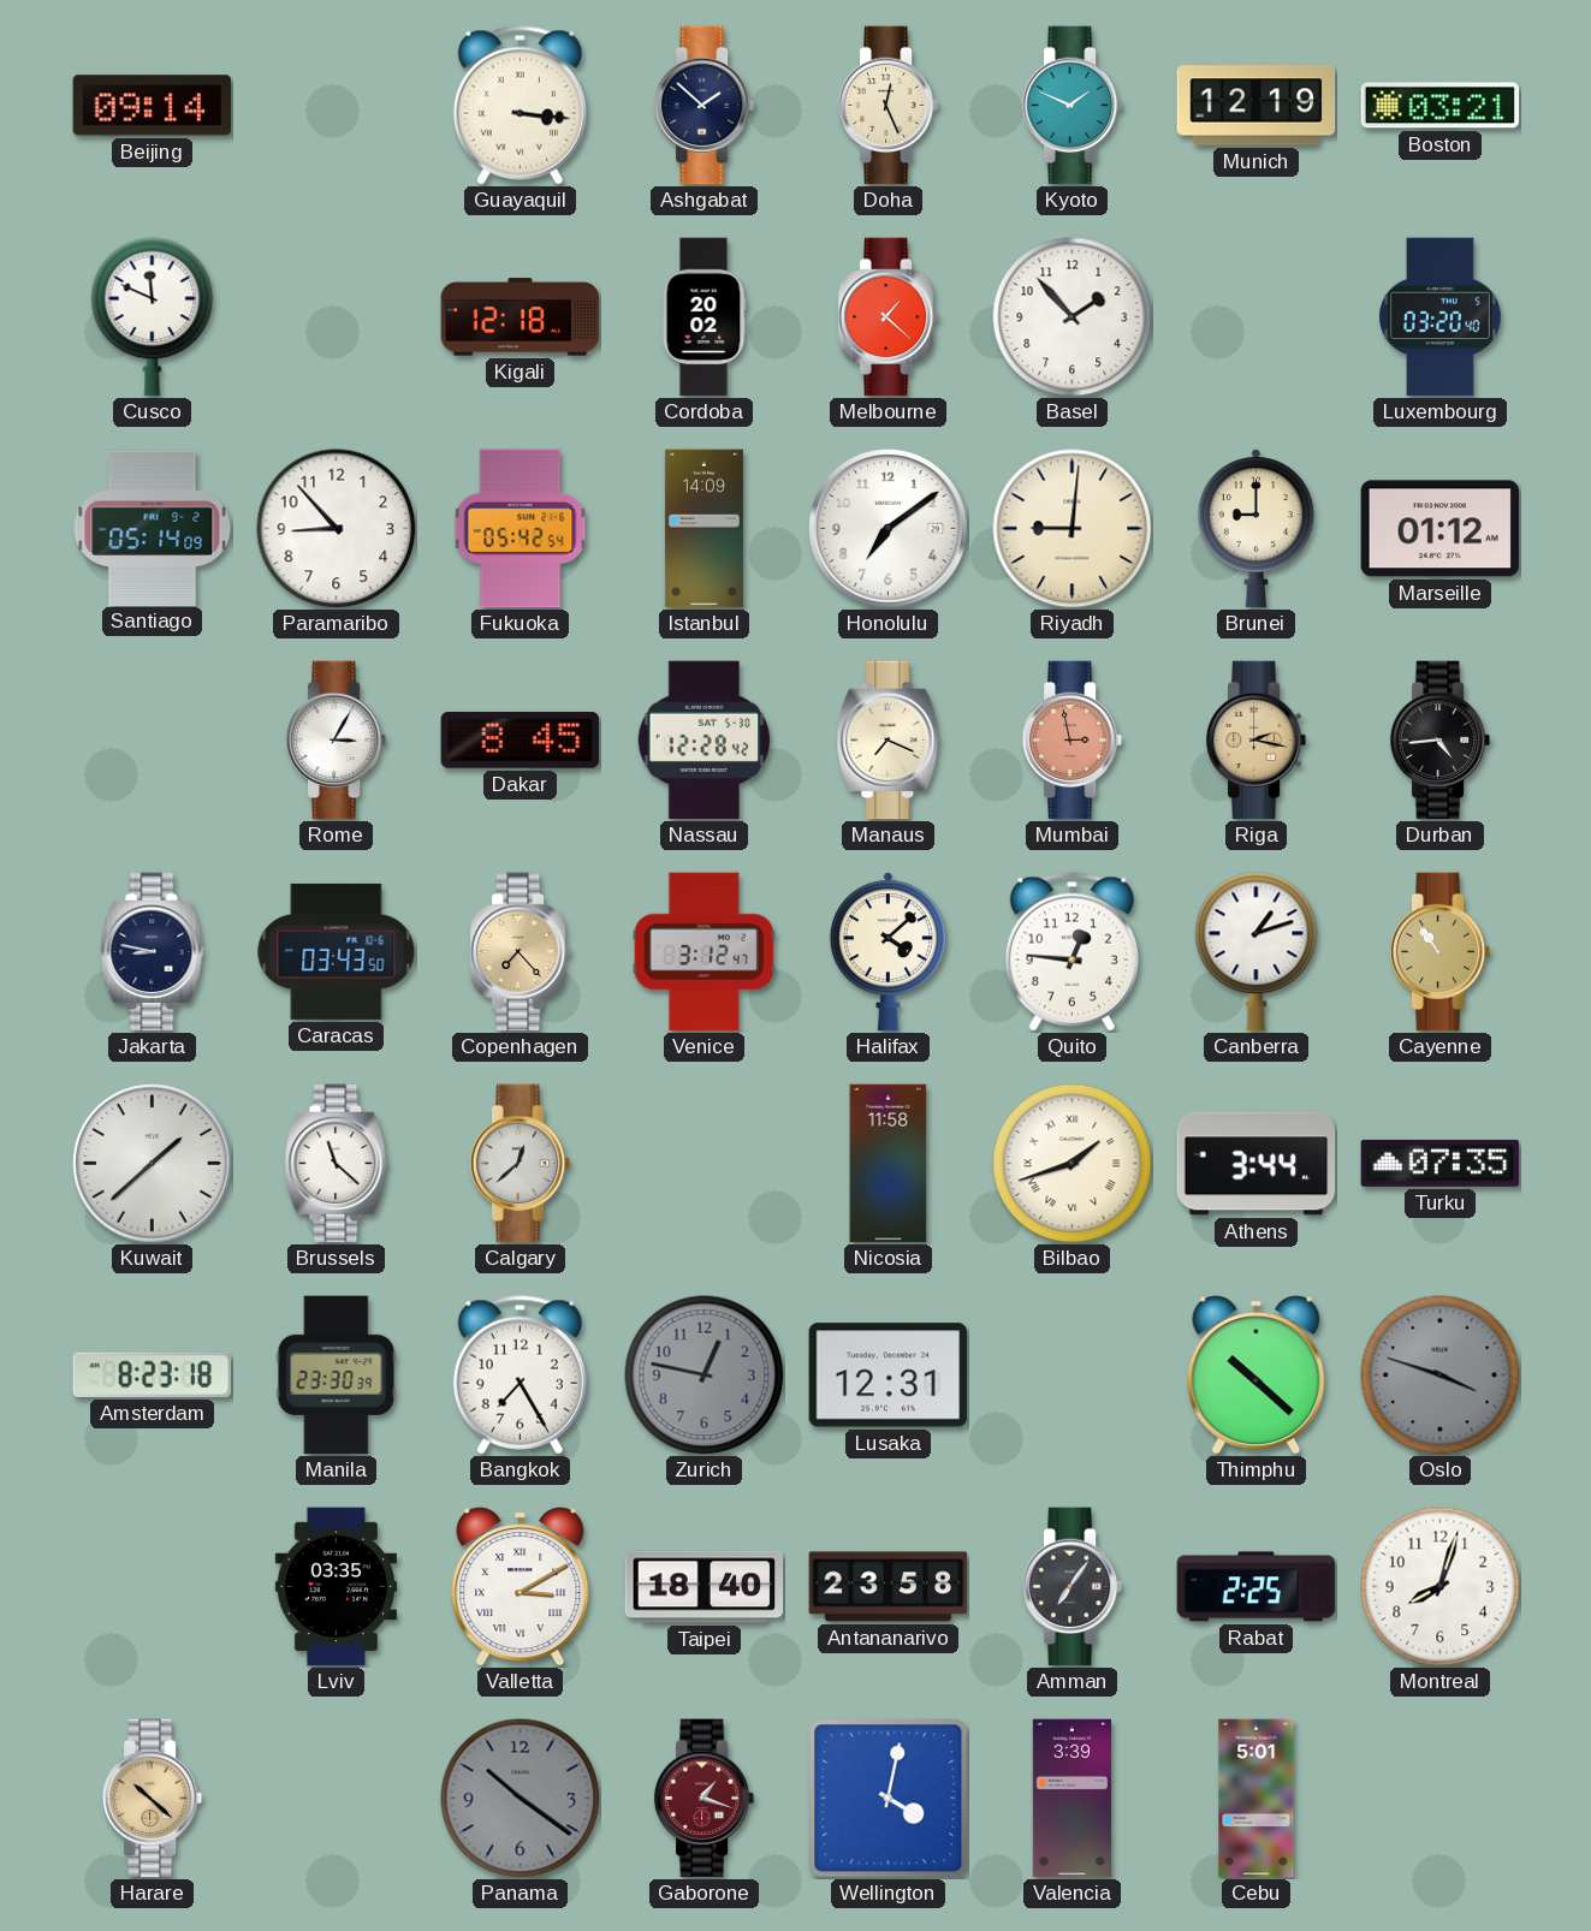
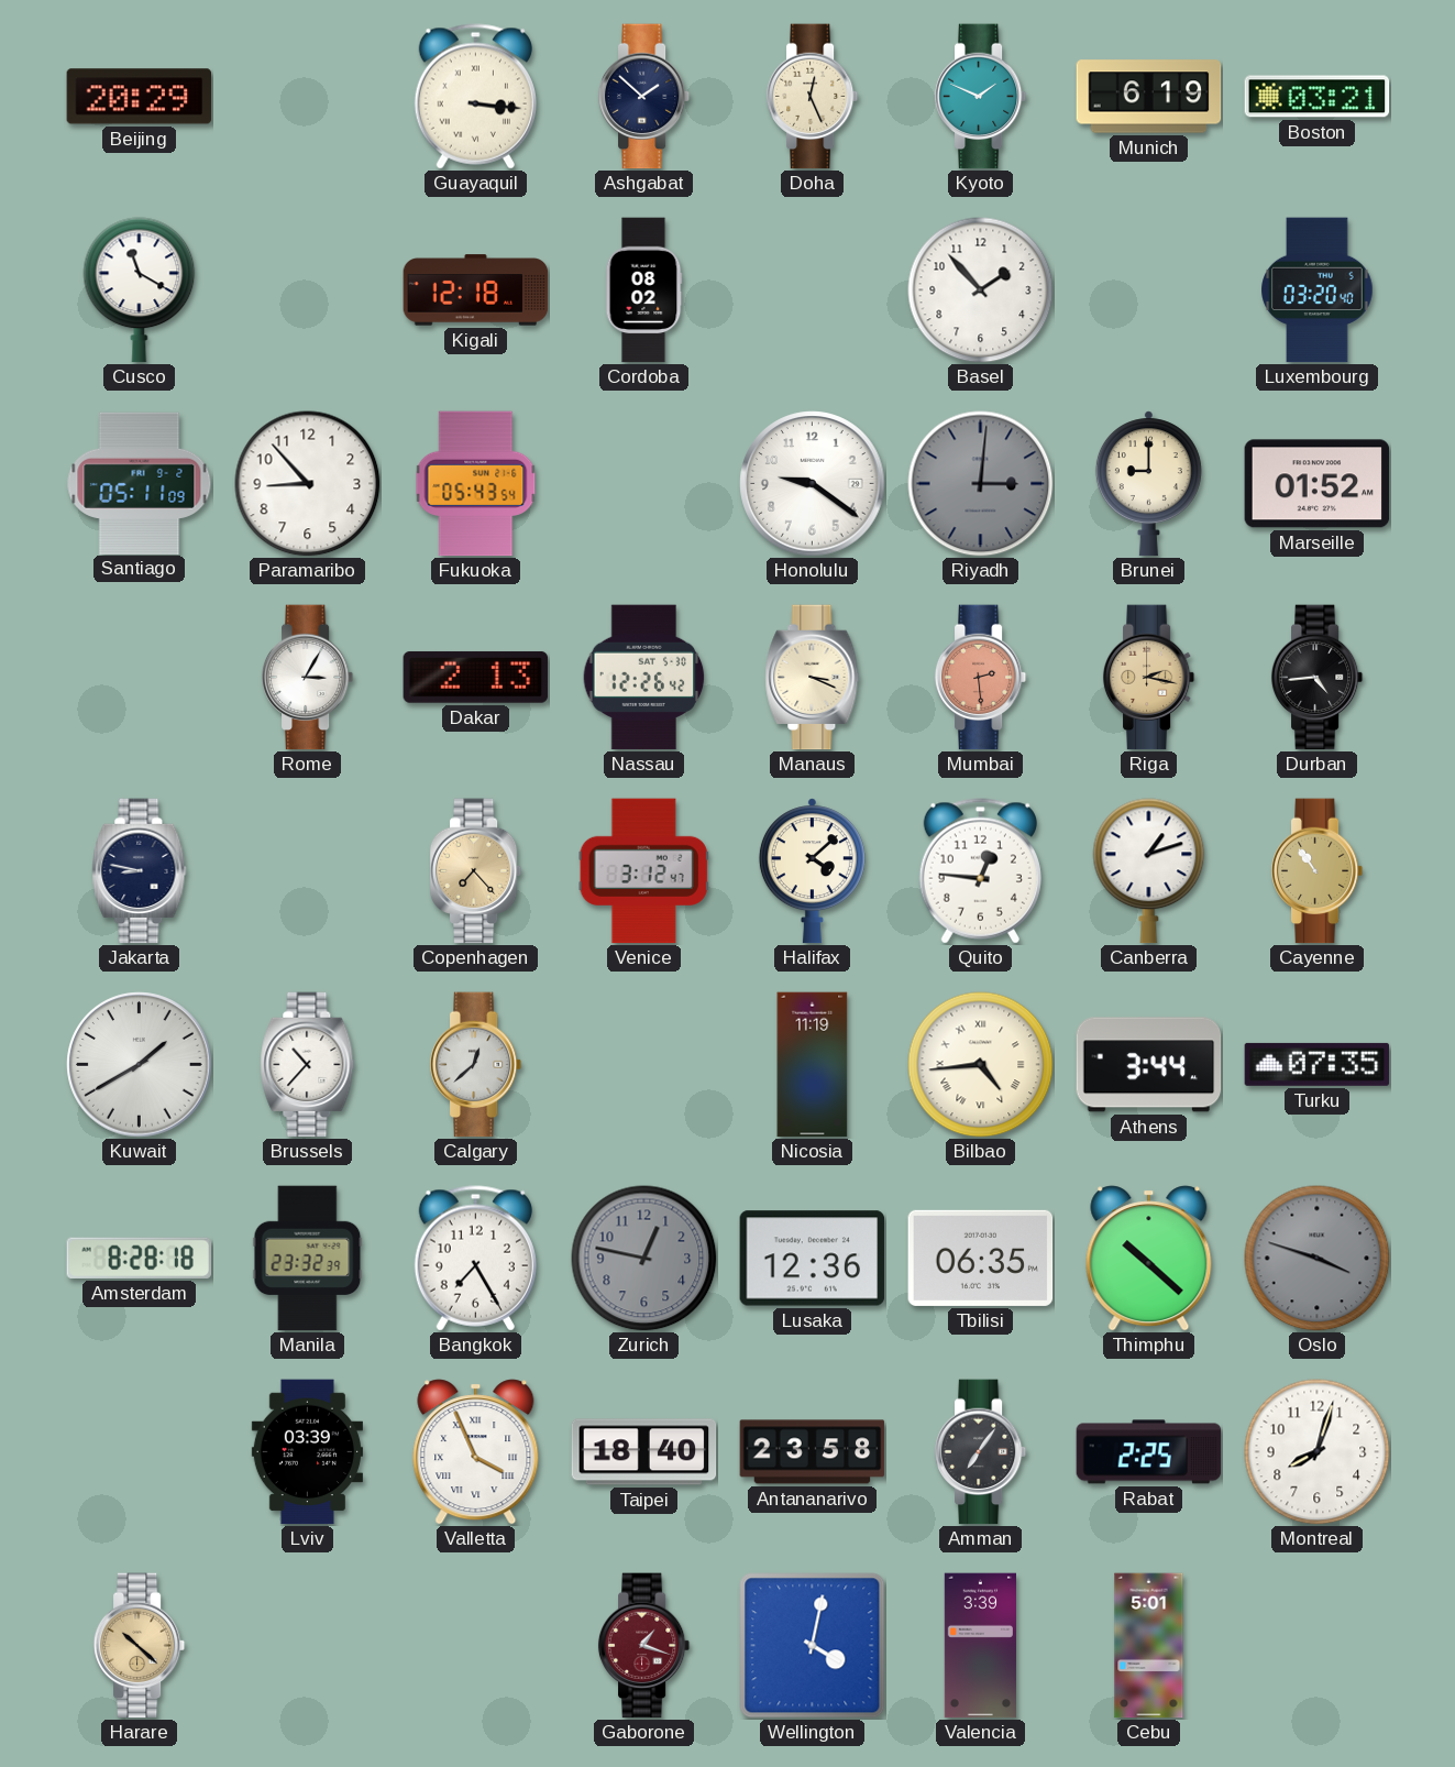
Beijing: 09:14 -> 20:29
Munich: 12:19 -> 6:19
Cusco: 11:49 -> 11:20
Cordoba: 20:02 -> 08:02
Melbourne: 1:22 -> none
Santiago: 05:14 -> 05:11
Fukuoka: 05:42 -> 05:43
Istanbul: 14:09 -> none
Honolulu: 7:09 -> 9:21
Riyadh: 9:01 -> 3:01
Riyadh dial: cream -> grey
Marseille: 01:12 -> 01:52
Dakar: 8:45 -> 2:13
Nassau: 12:28 -> 12:26
Manaus: 7:19 -> 3:19
Mumbai: 2:58 -> 2:29
Caracas: 03:43 -> none
Kuwait: 1:38 -> 1:40
Brussels: 11:22 -> 10:37
Nicosia: 11:58 -> 11:19
Bilbao: 1:42 -> 4:44
Amsterdam: 8:23 -> 8:28
Manila: 23:30 -> 23:32
Lusaka: 12:31 -> 12:36
Tbilisi: none -> 06:35
Lviv: 03:35 -> 03:39
Valletta: 3:10 -> 3:56
Panama: 10:21 -> none
